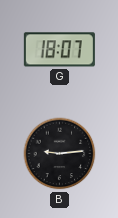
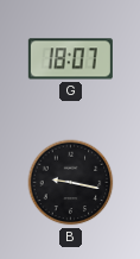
B: 9:14 -> 9:17
